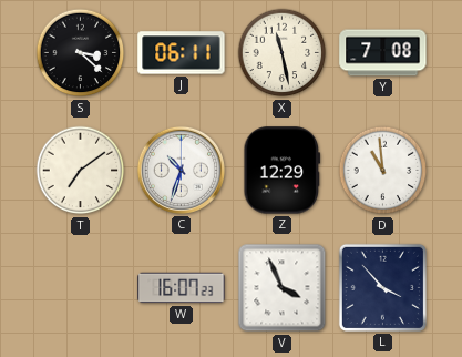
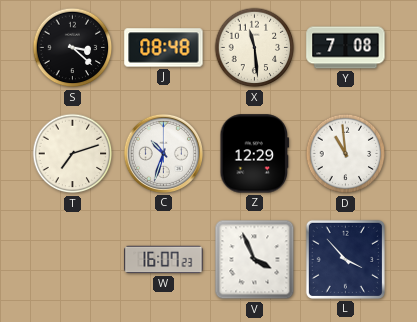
J: 06:11 -> 08:48
X: 11:28 -> 11:29
T: 7:09 -> 7:12
